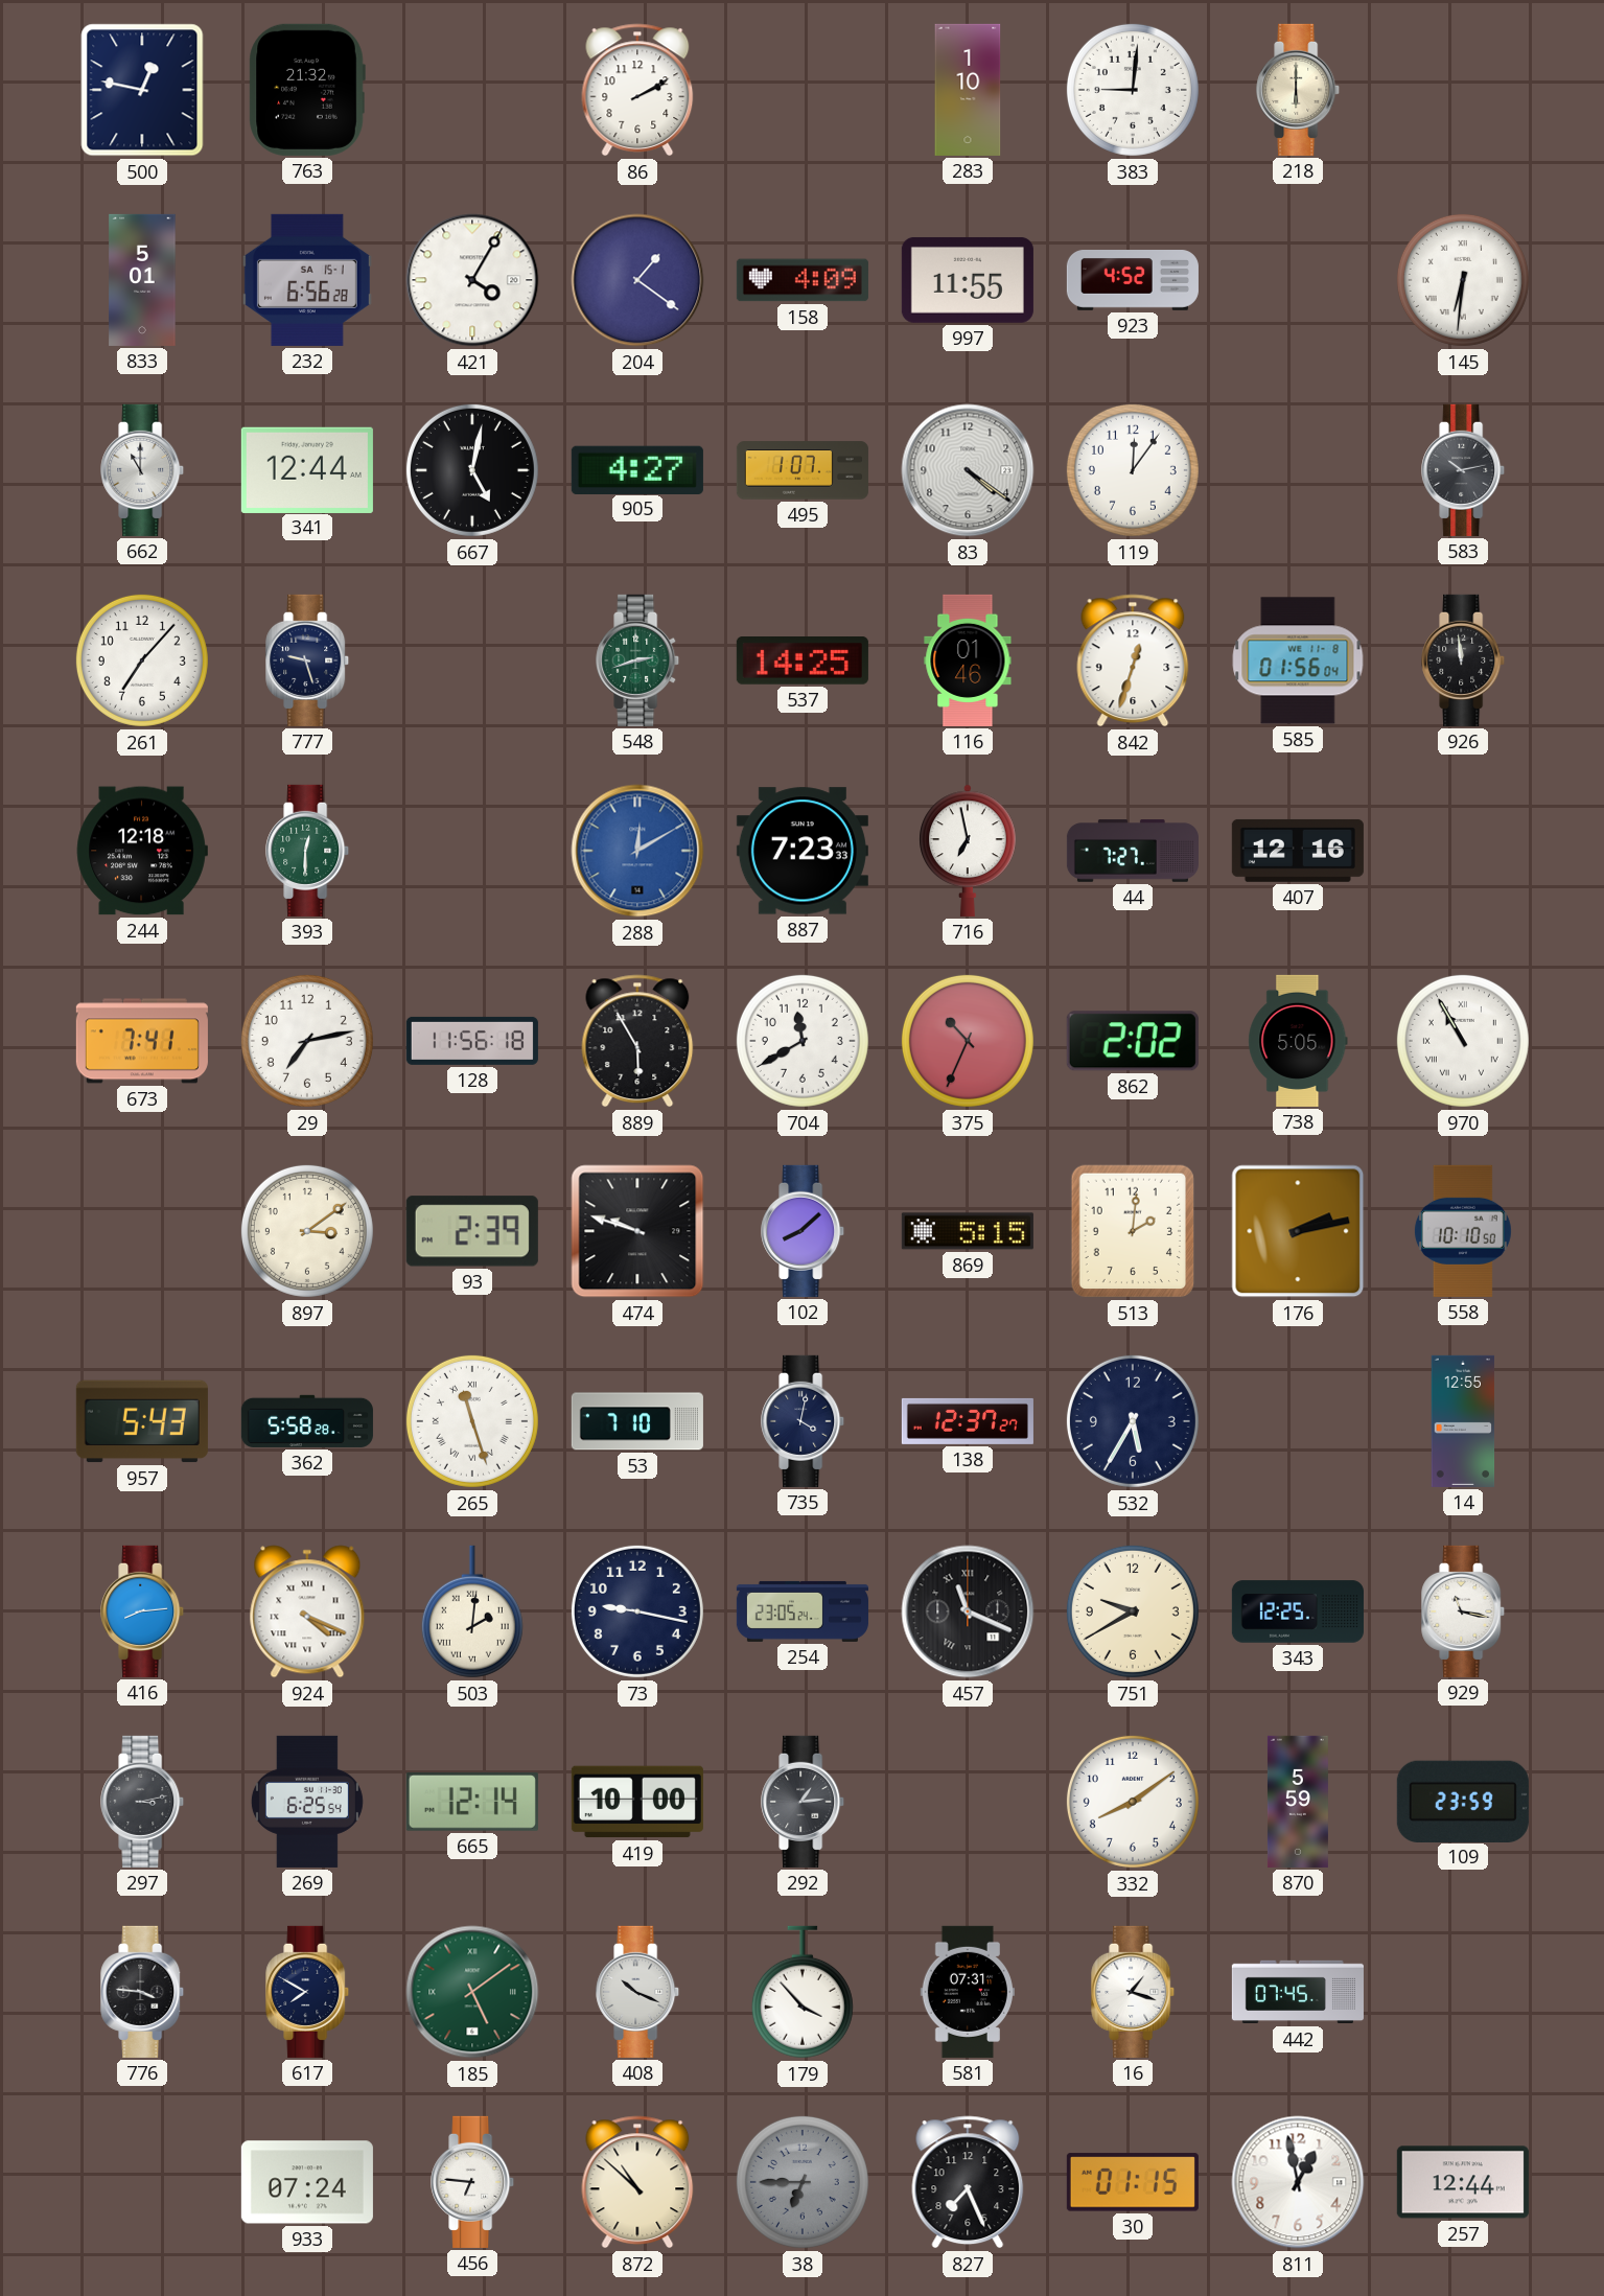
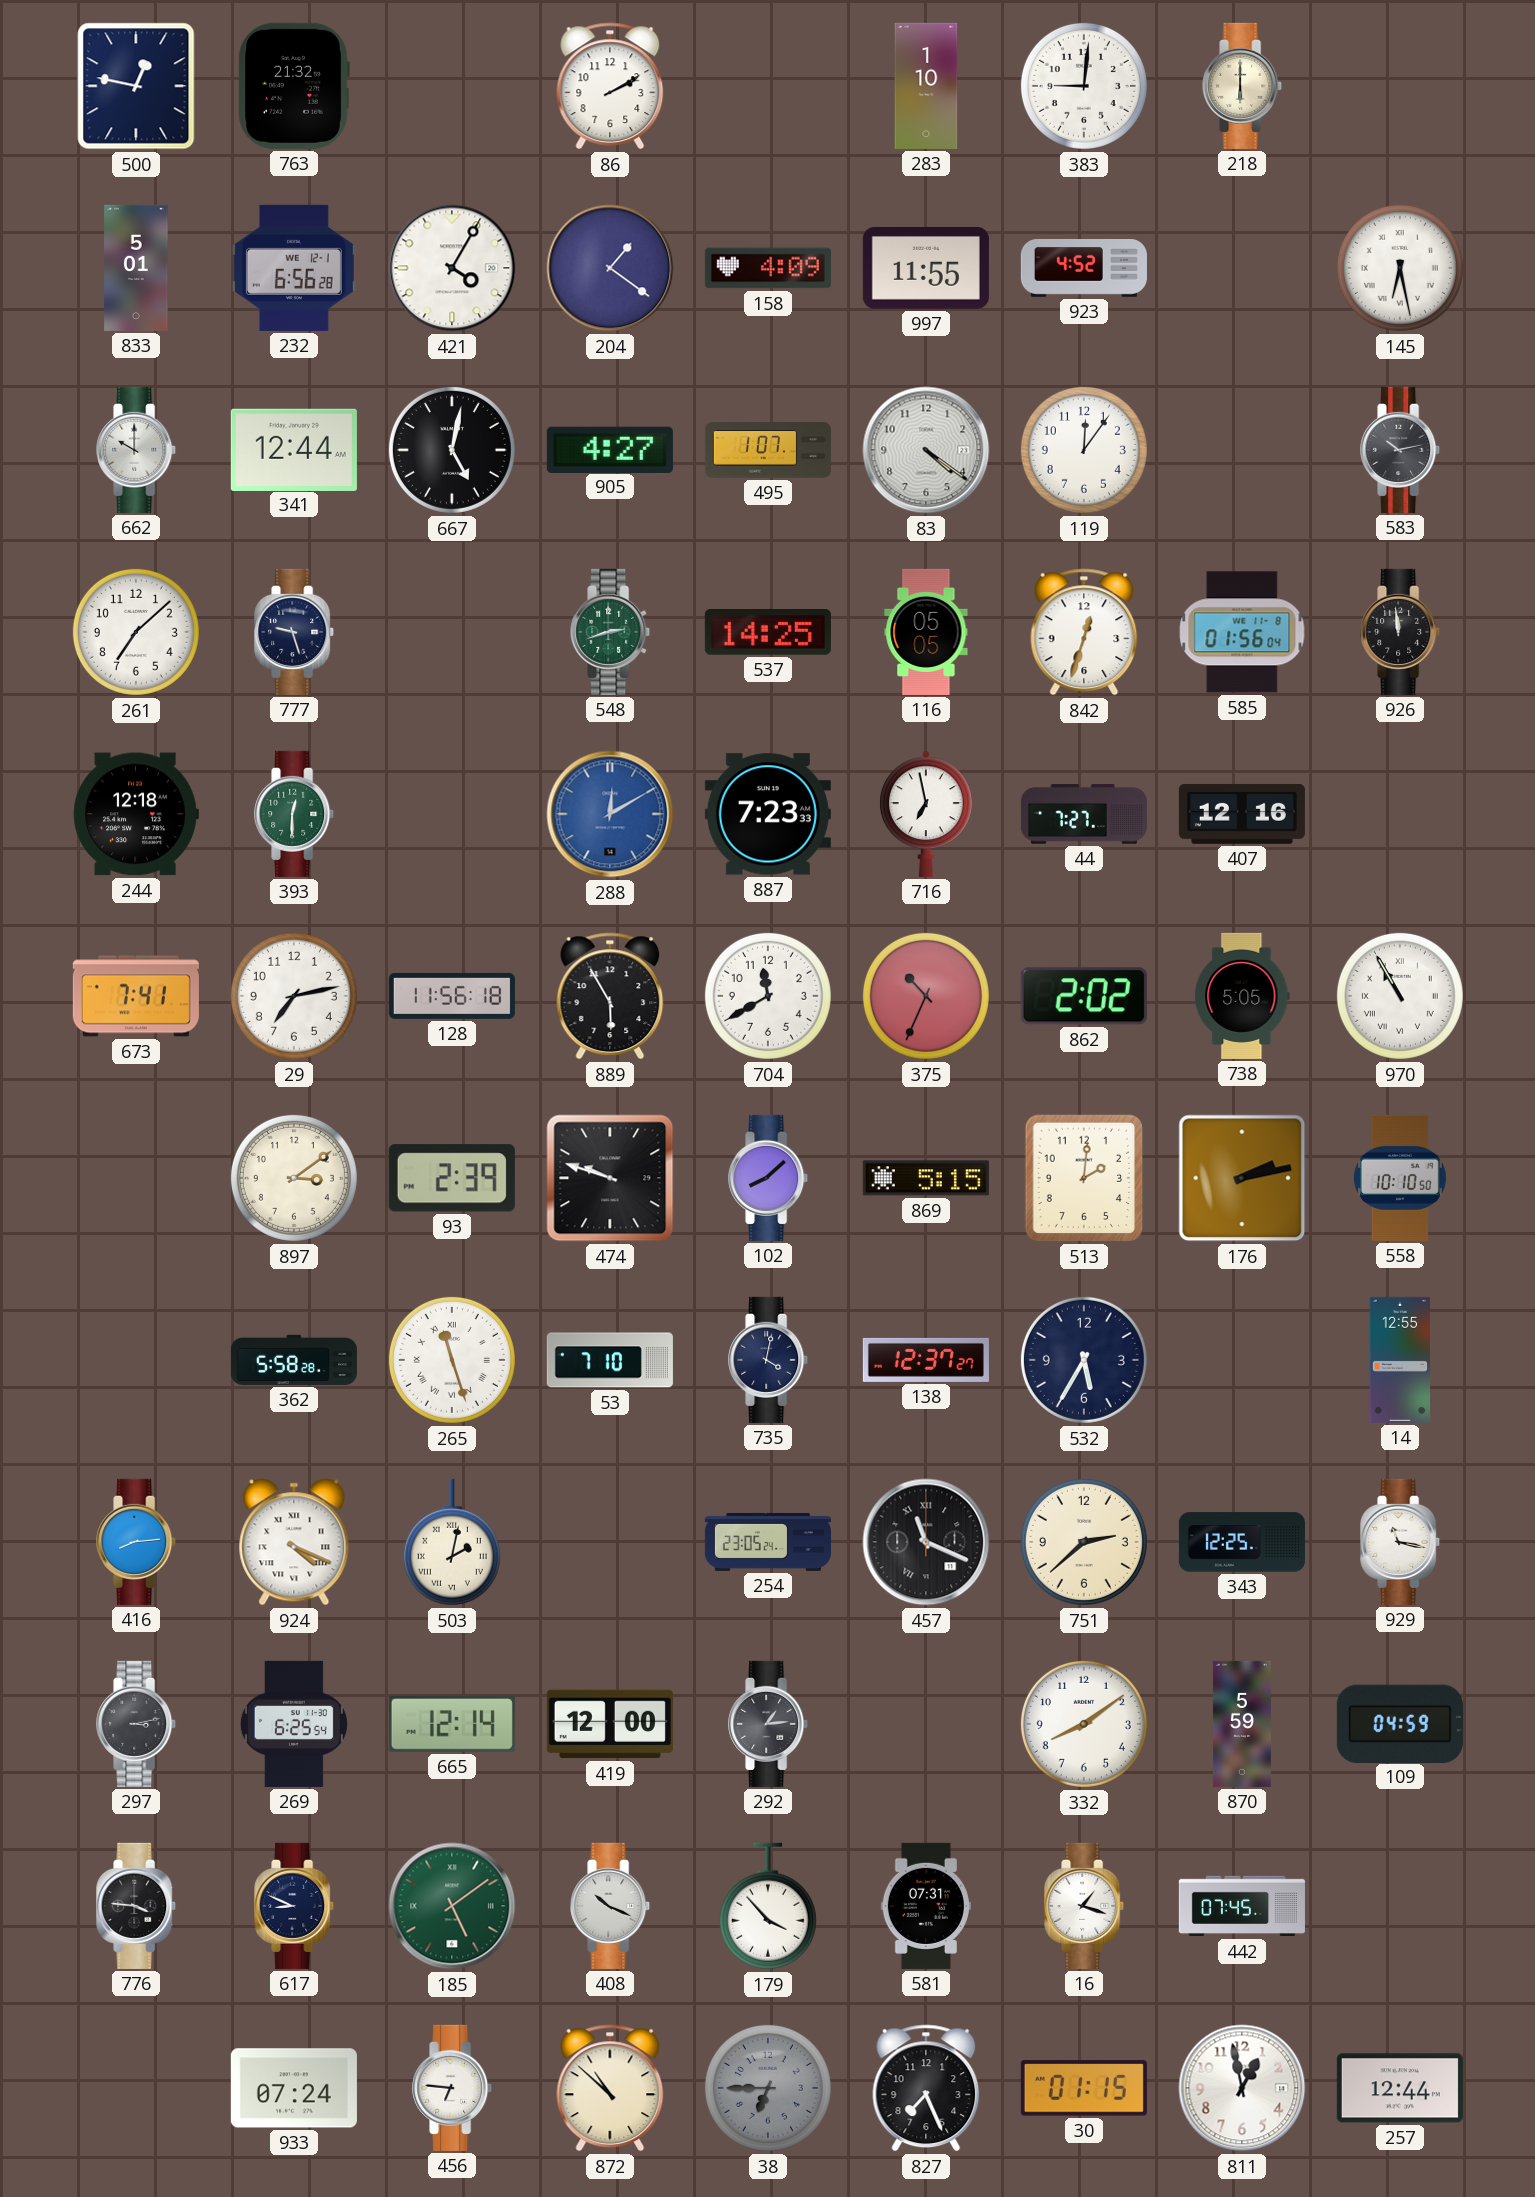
232 date: SA 15-1 -> WE 12-1
145: 6:31 -> 6:28
662: 11:00 -> 10:00
261: 7:07 -> 7:08
116: 01:46 -> 05:05
957: 5:43 -> none
503: 2:01 -> 2:02
73: 9:17 -> none
751: 9:40 -> 2:38
419: 10:00 -> 12:00
109: 23:59 -> 04:59
617: 7:50 -> 8:49
